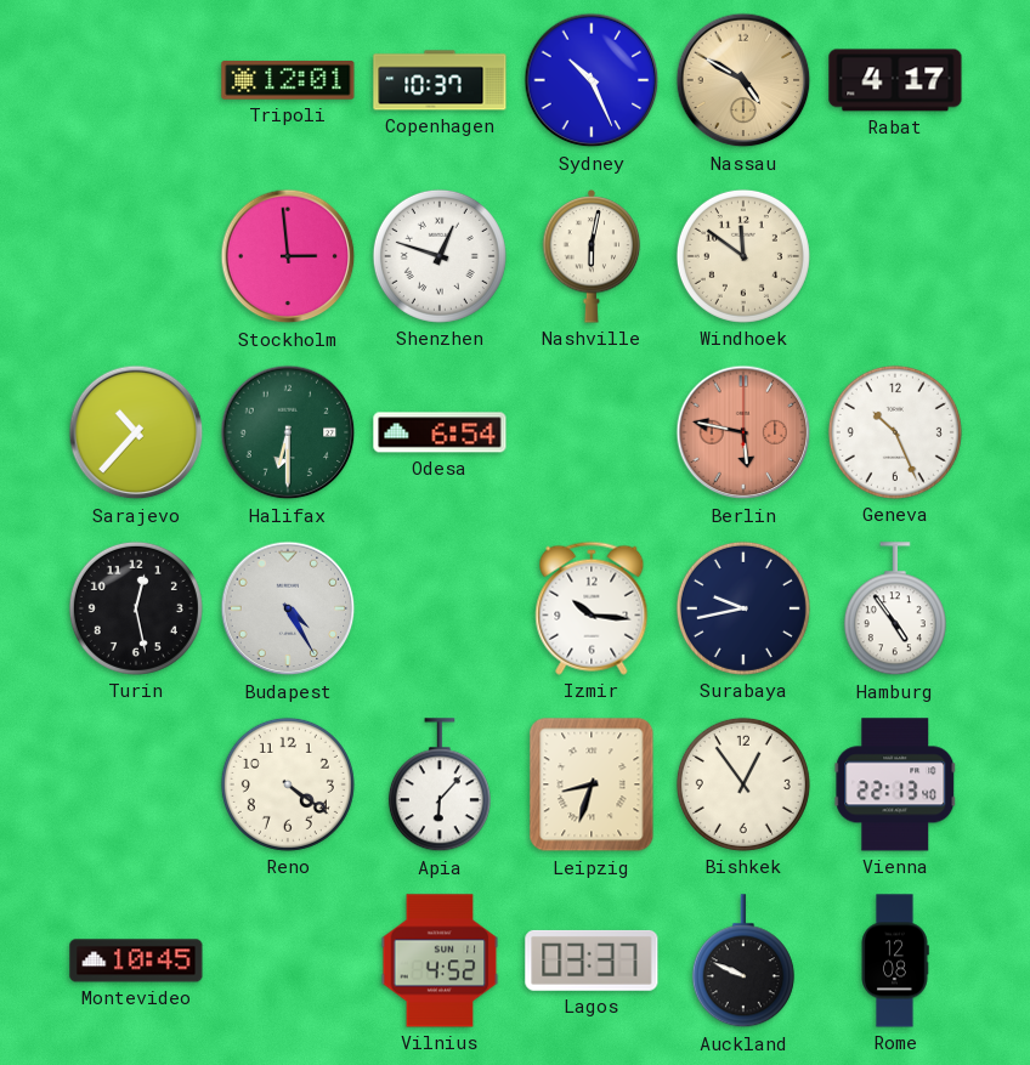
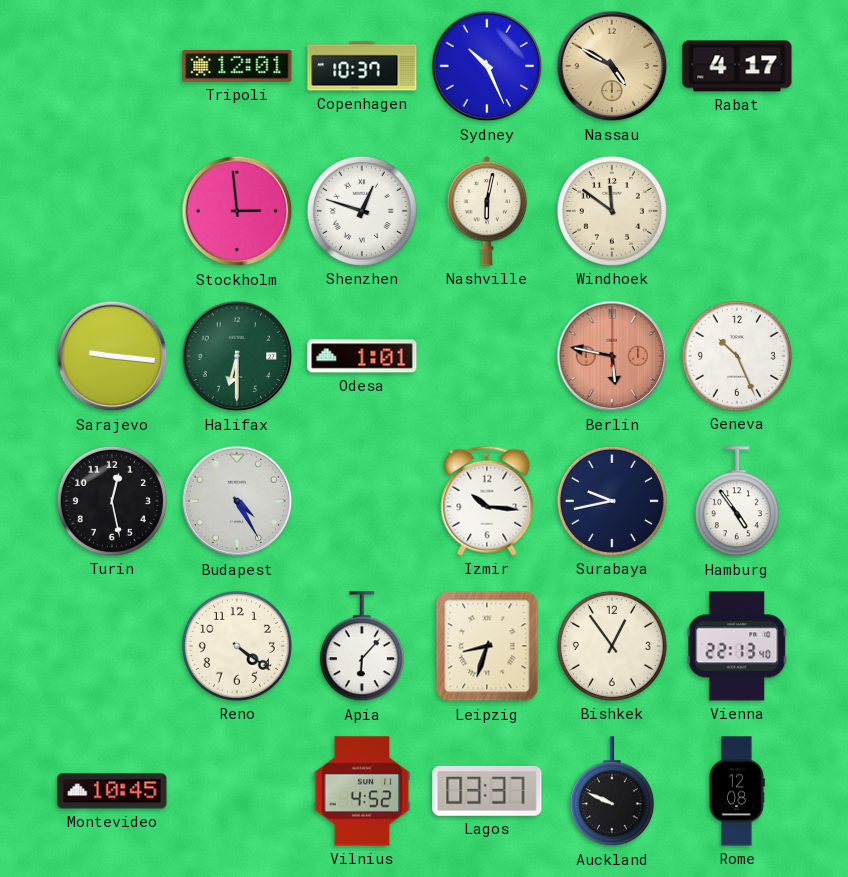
Sarajevo: 10:37 -> 9:16
Odesa: 6:54 -> 1:01
